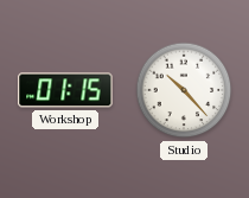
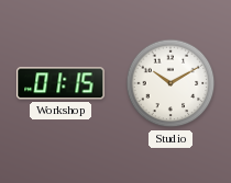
Studio: 10:23 -> 10:10
